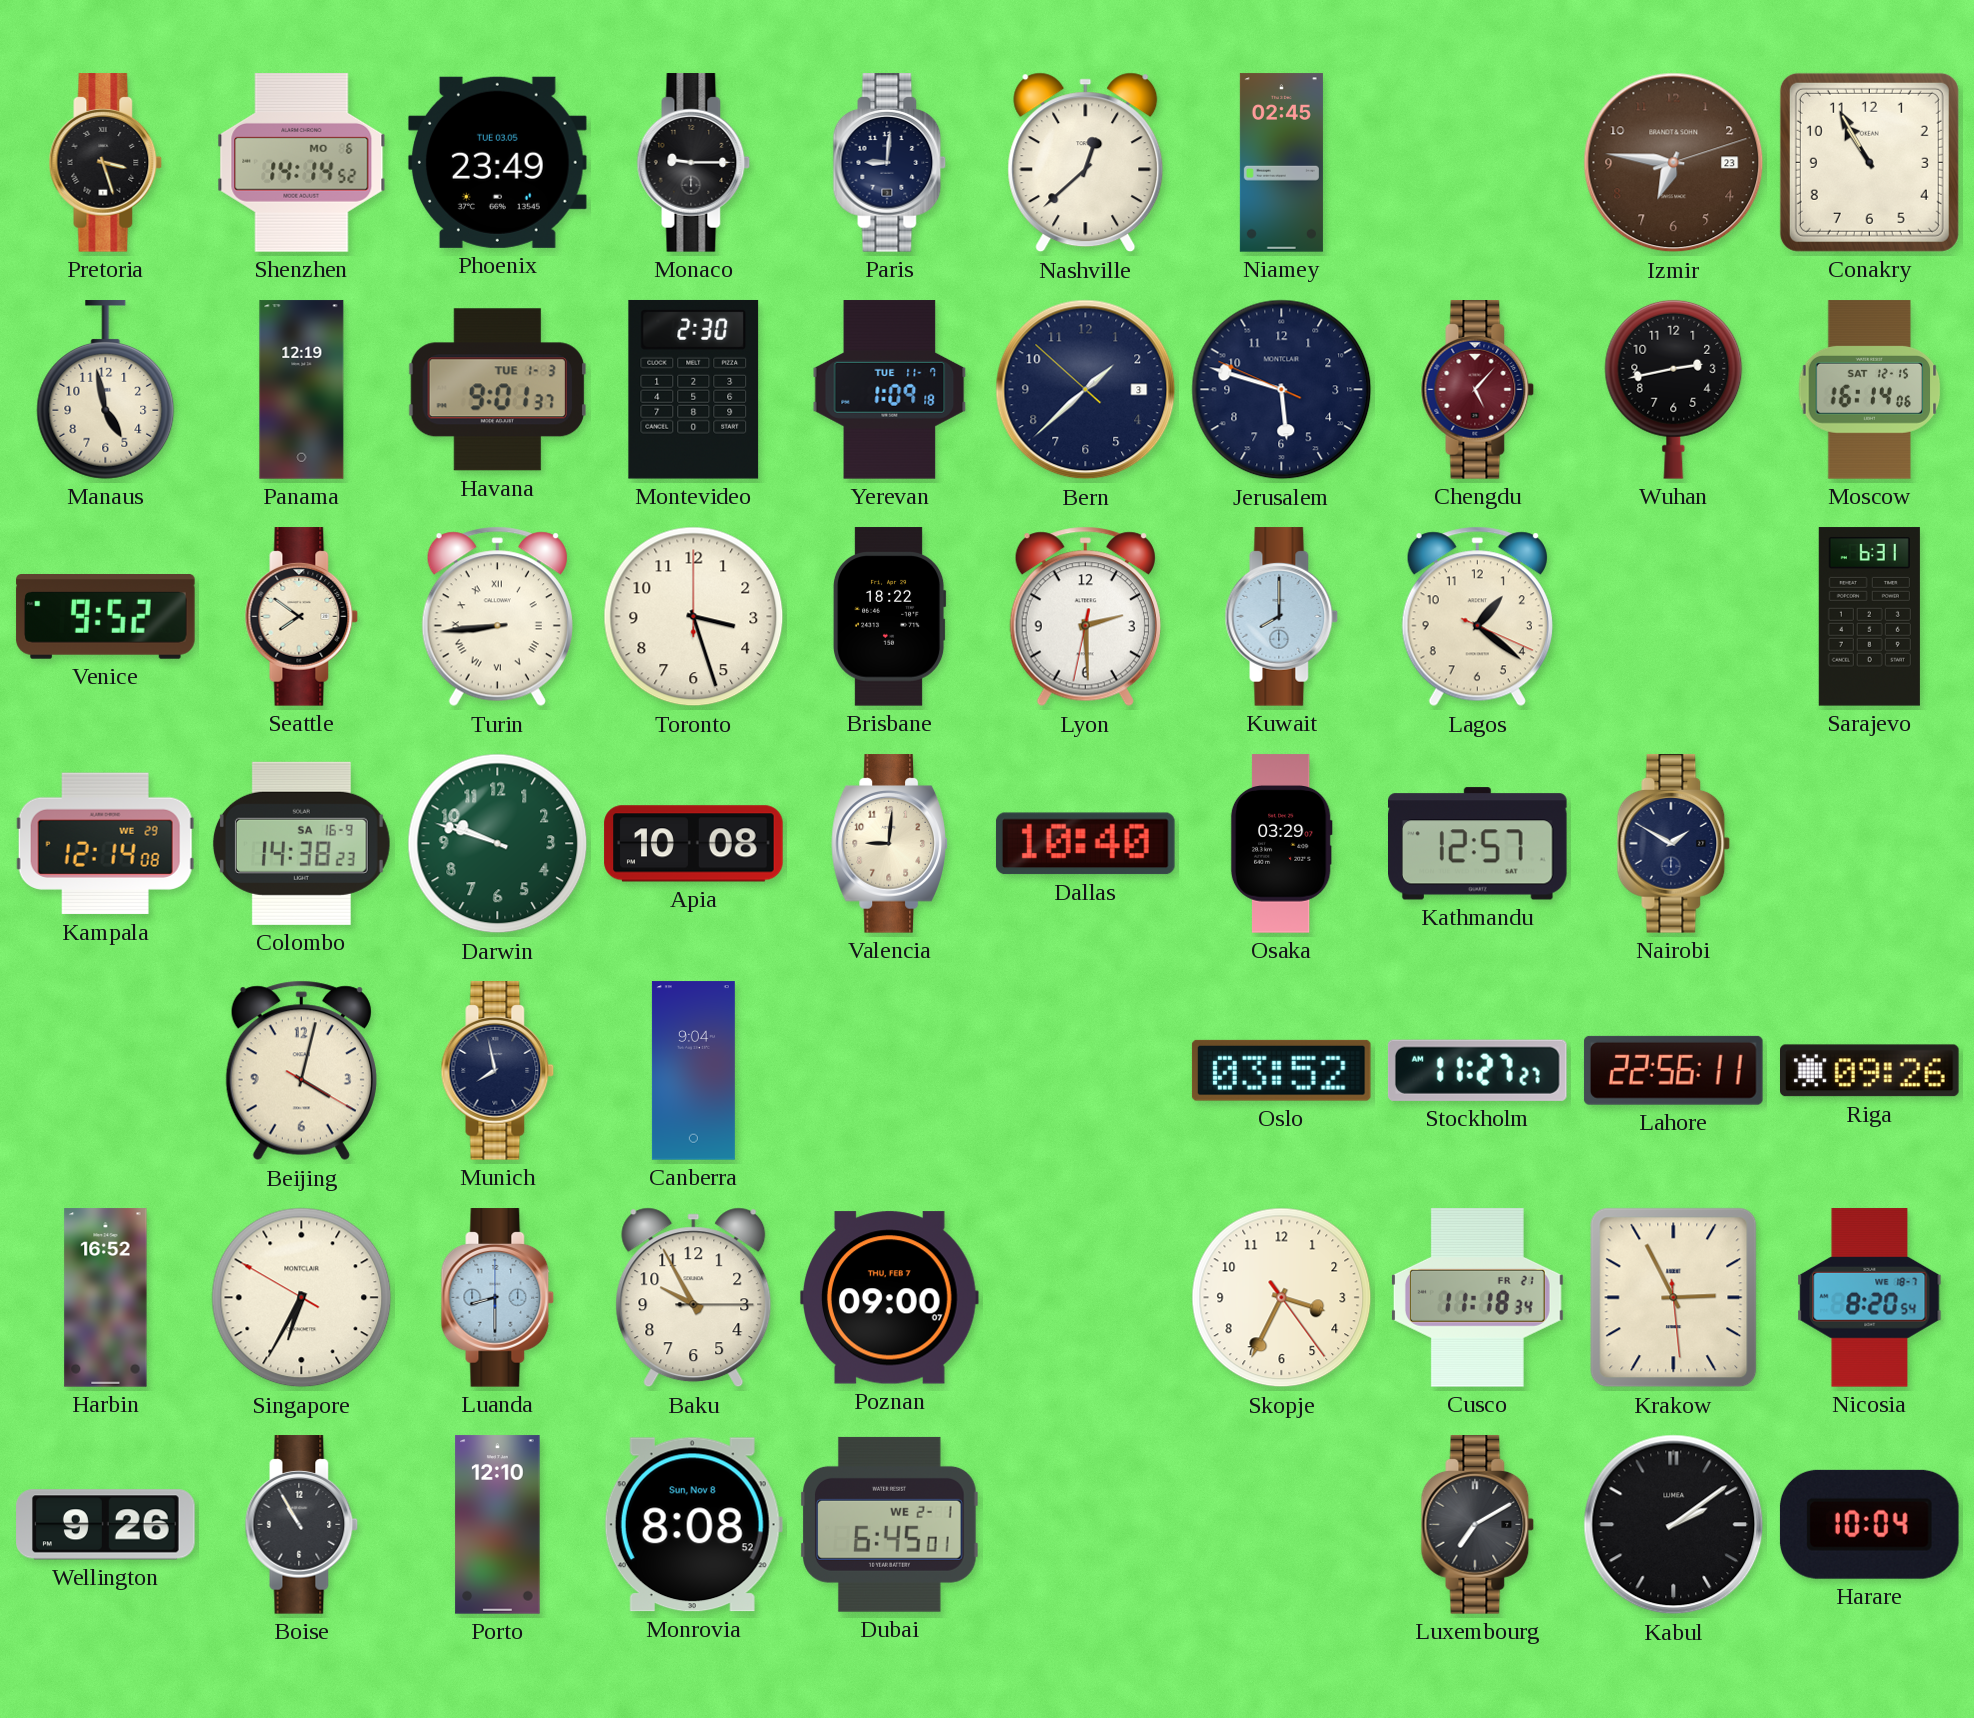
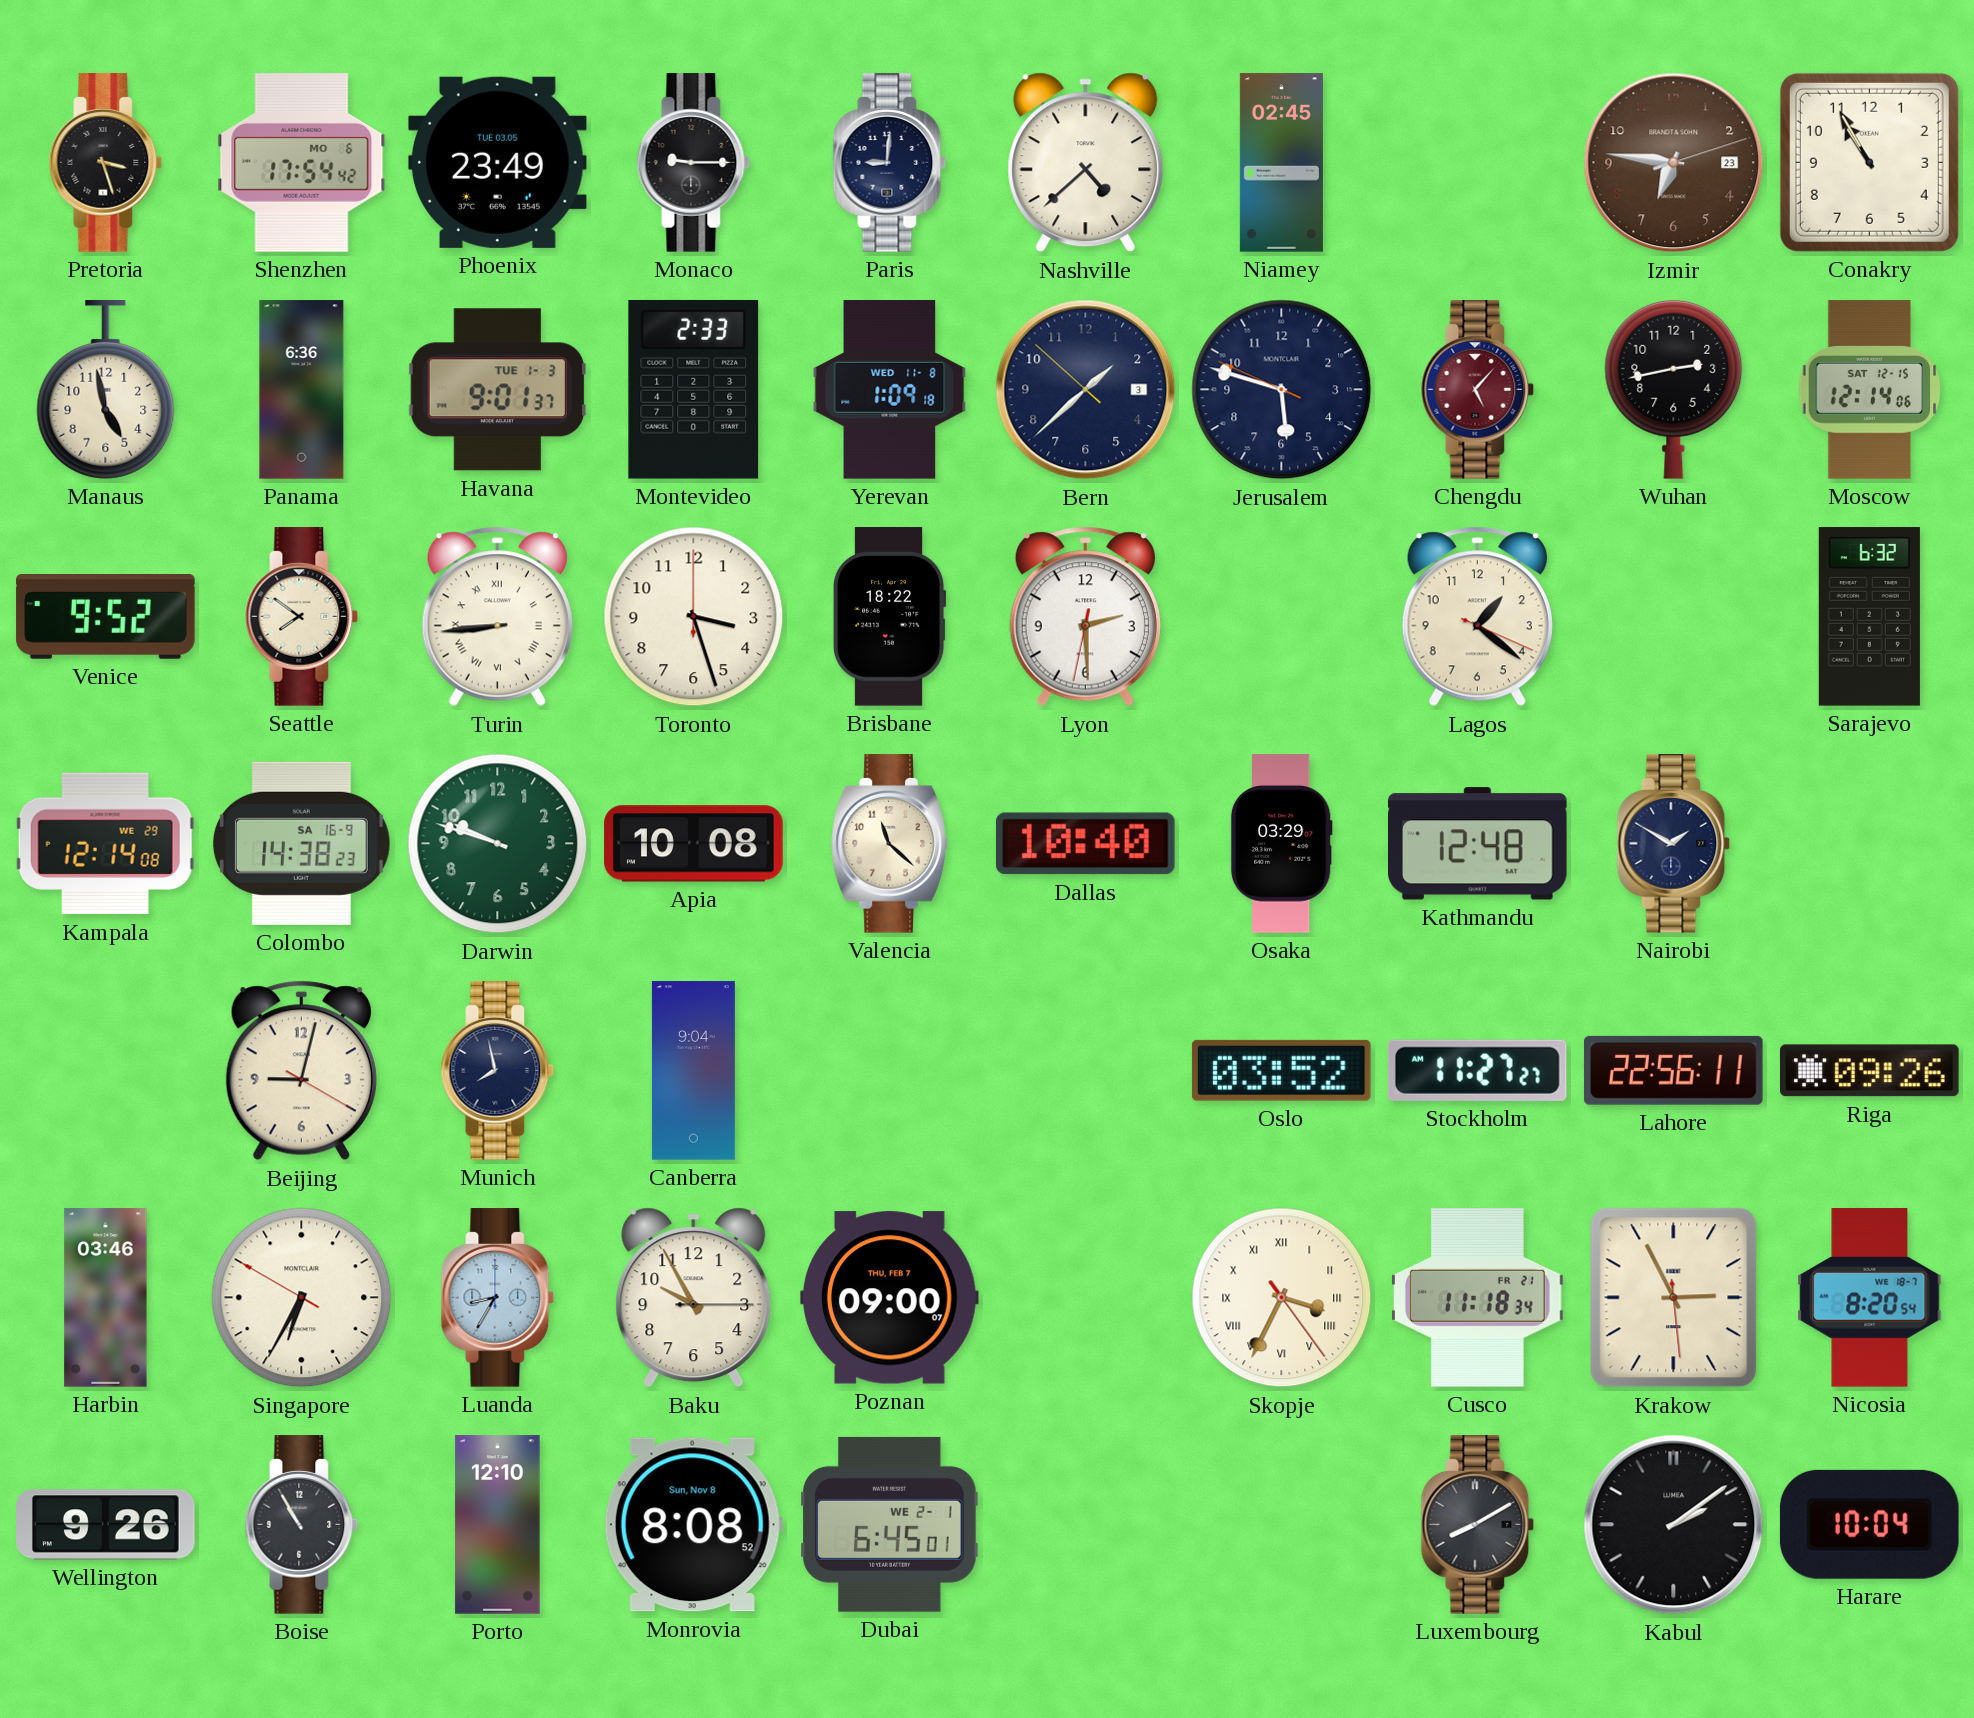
Shenzhen: 14:14 -> 17:54
Nashville: 12:38 -> 4:38
Panama: 12:19 -> 6:36
Montevideo: 2:30 -> 2:33
Yerevan date: TUE 11-7 -> WED 11-8
Moscow: 16:14 -> 12:14
Kuwait: 8:00 -> none
Sarajevo: 6:31 -> 6:32
Valencia: 9:01 -> 11:22
Kathmandu: 12:57 -> 12:48
Beijing: 4:02 -> 9:02
Harbin: 16:52 -> 03:46
Luanda: 8:30 -> 8:35
Skopje numerals: Arabic -> Roman
Luxembourg: 7:10 -> 8:10
